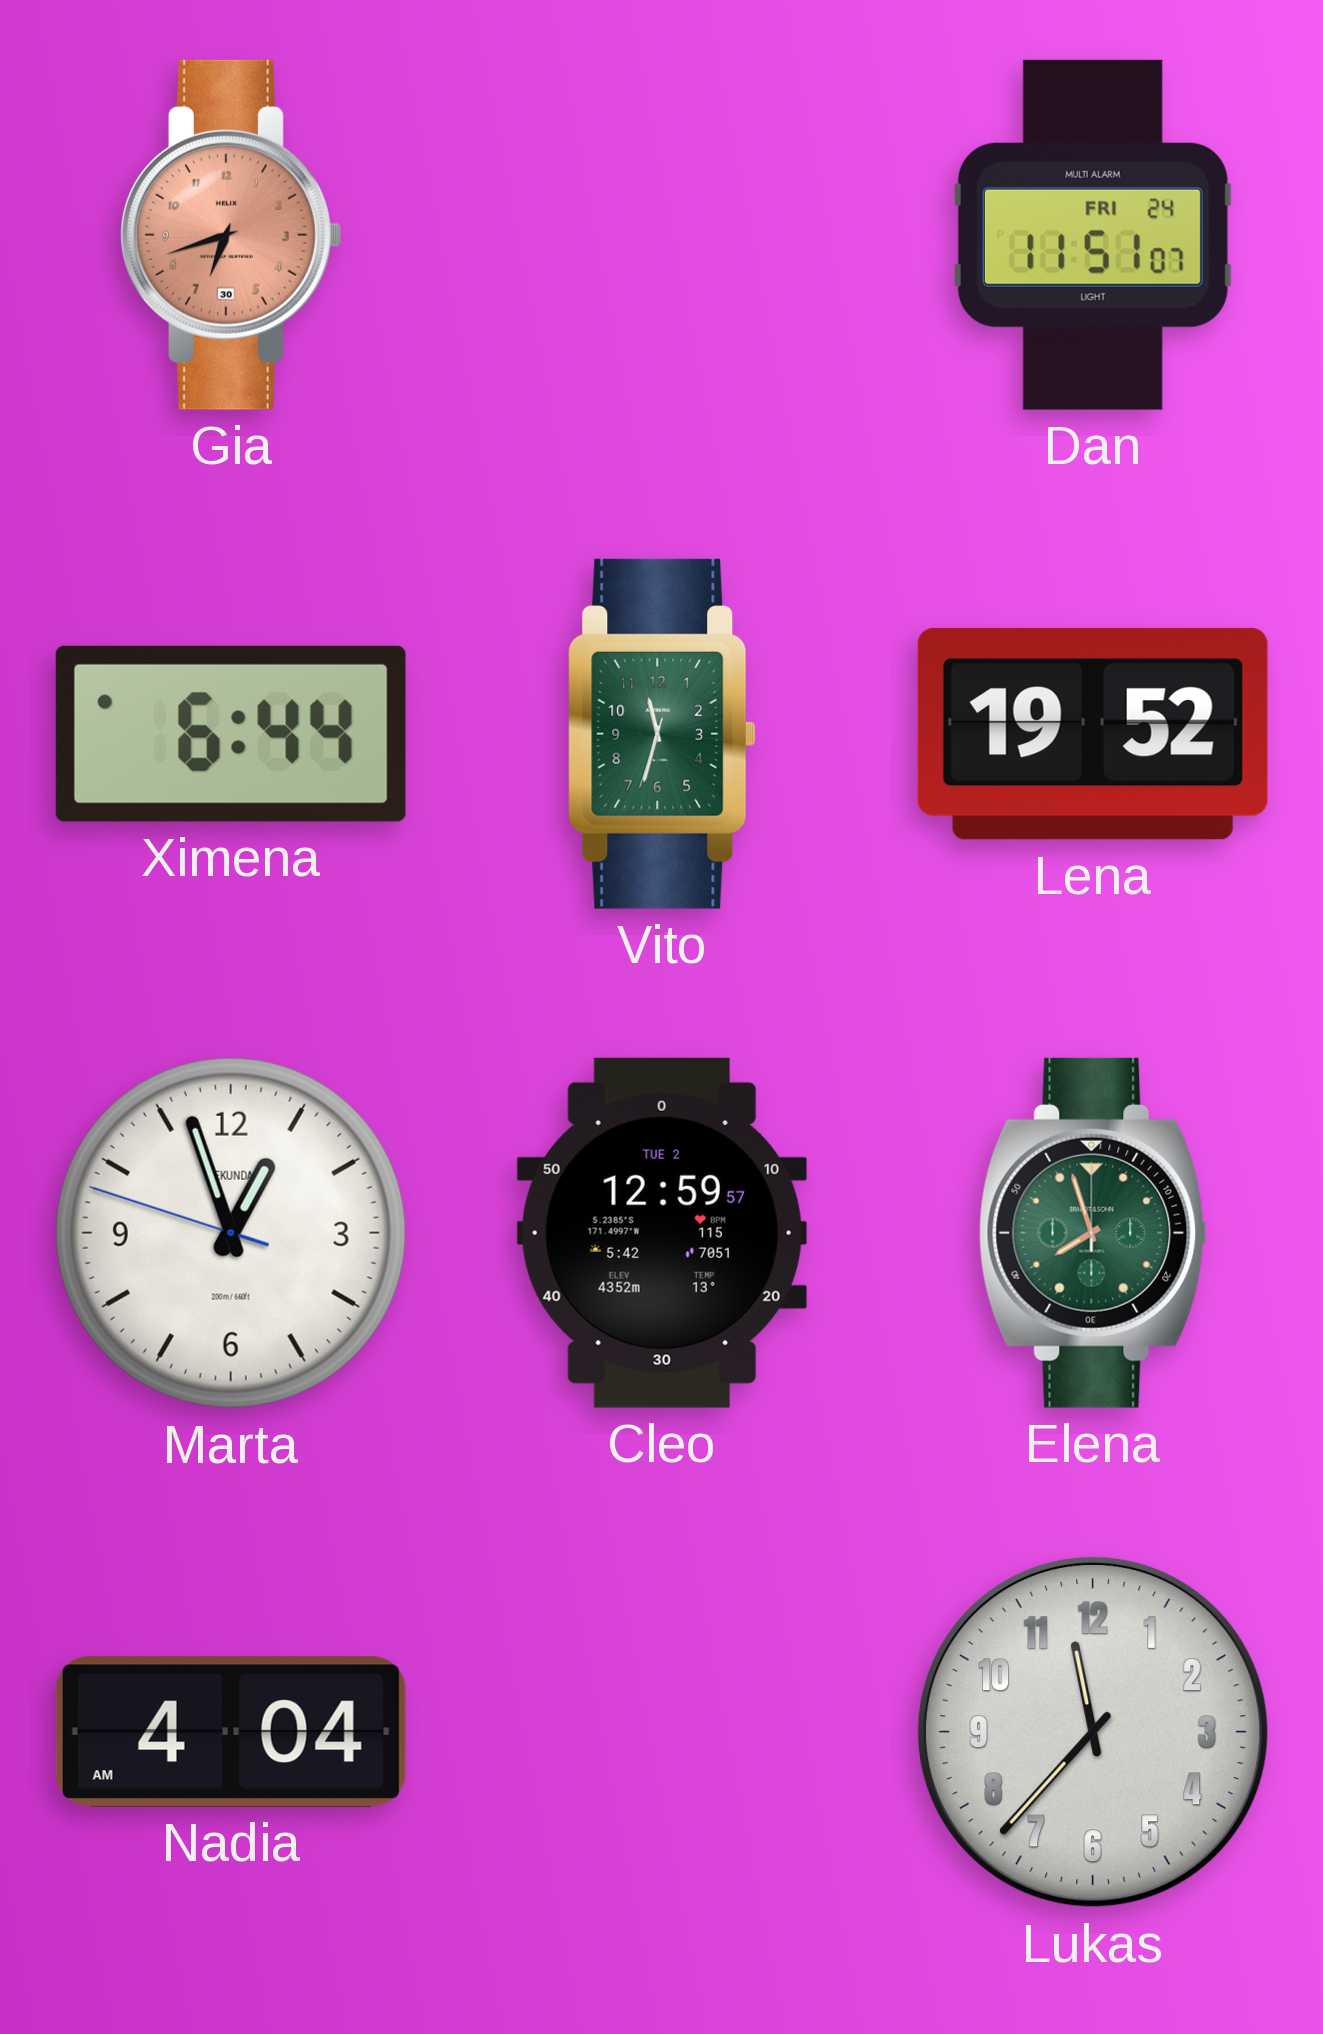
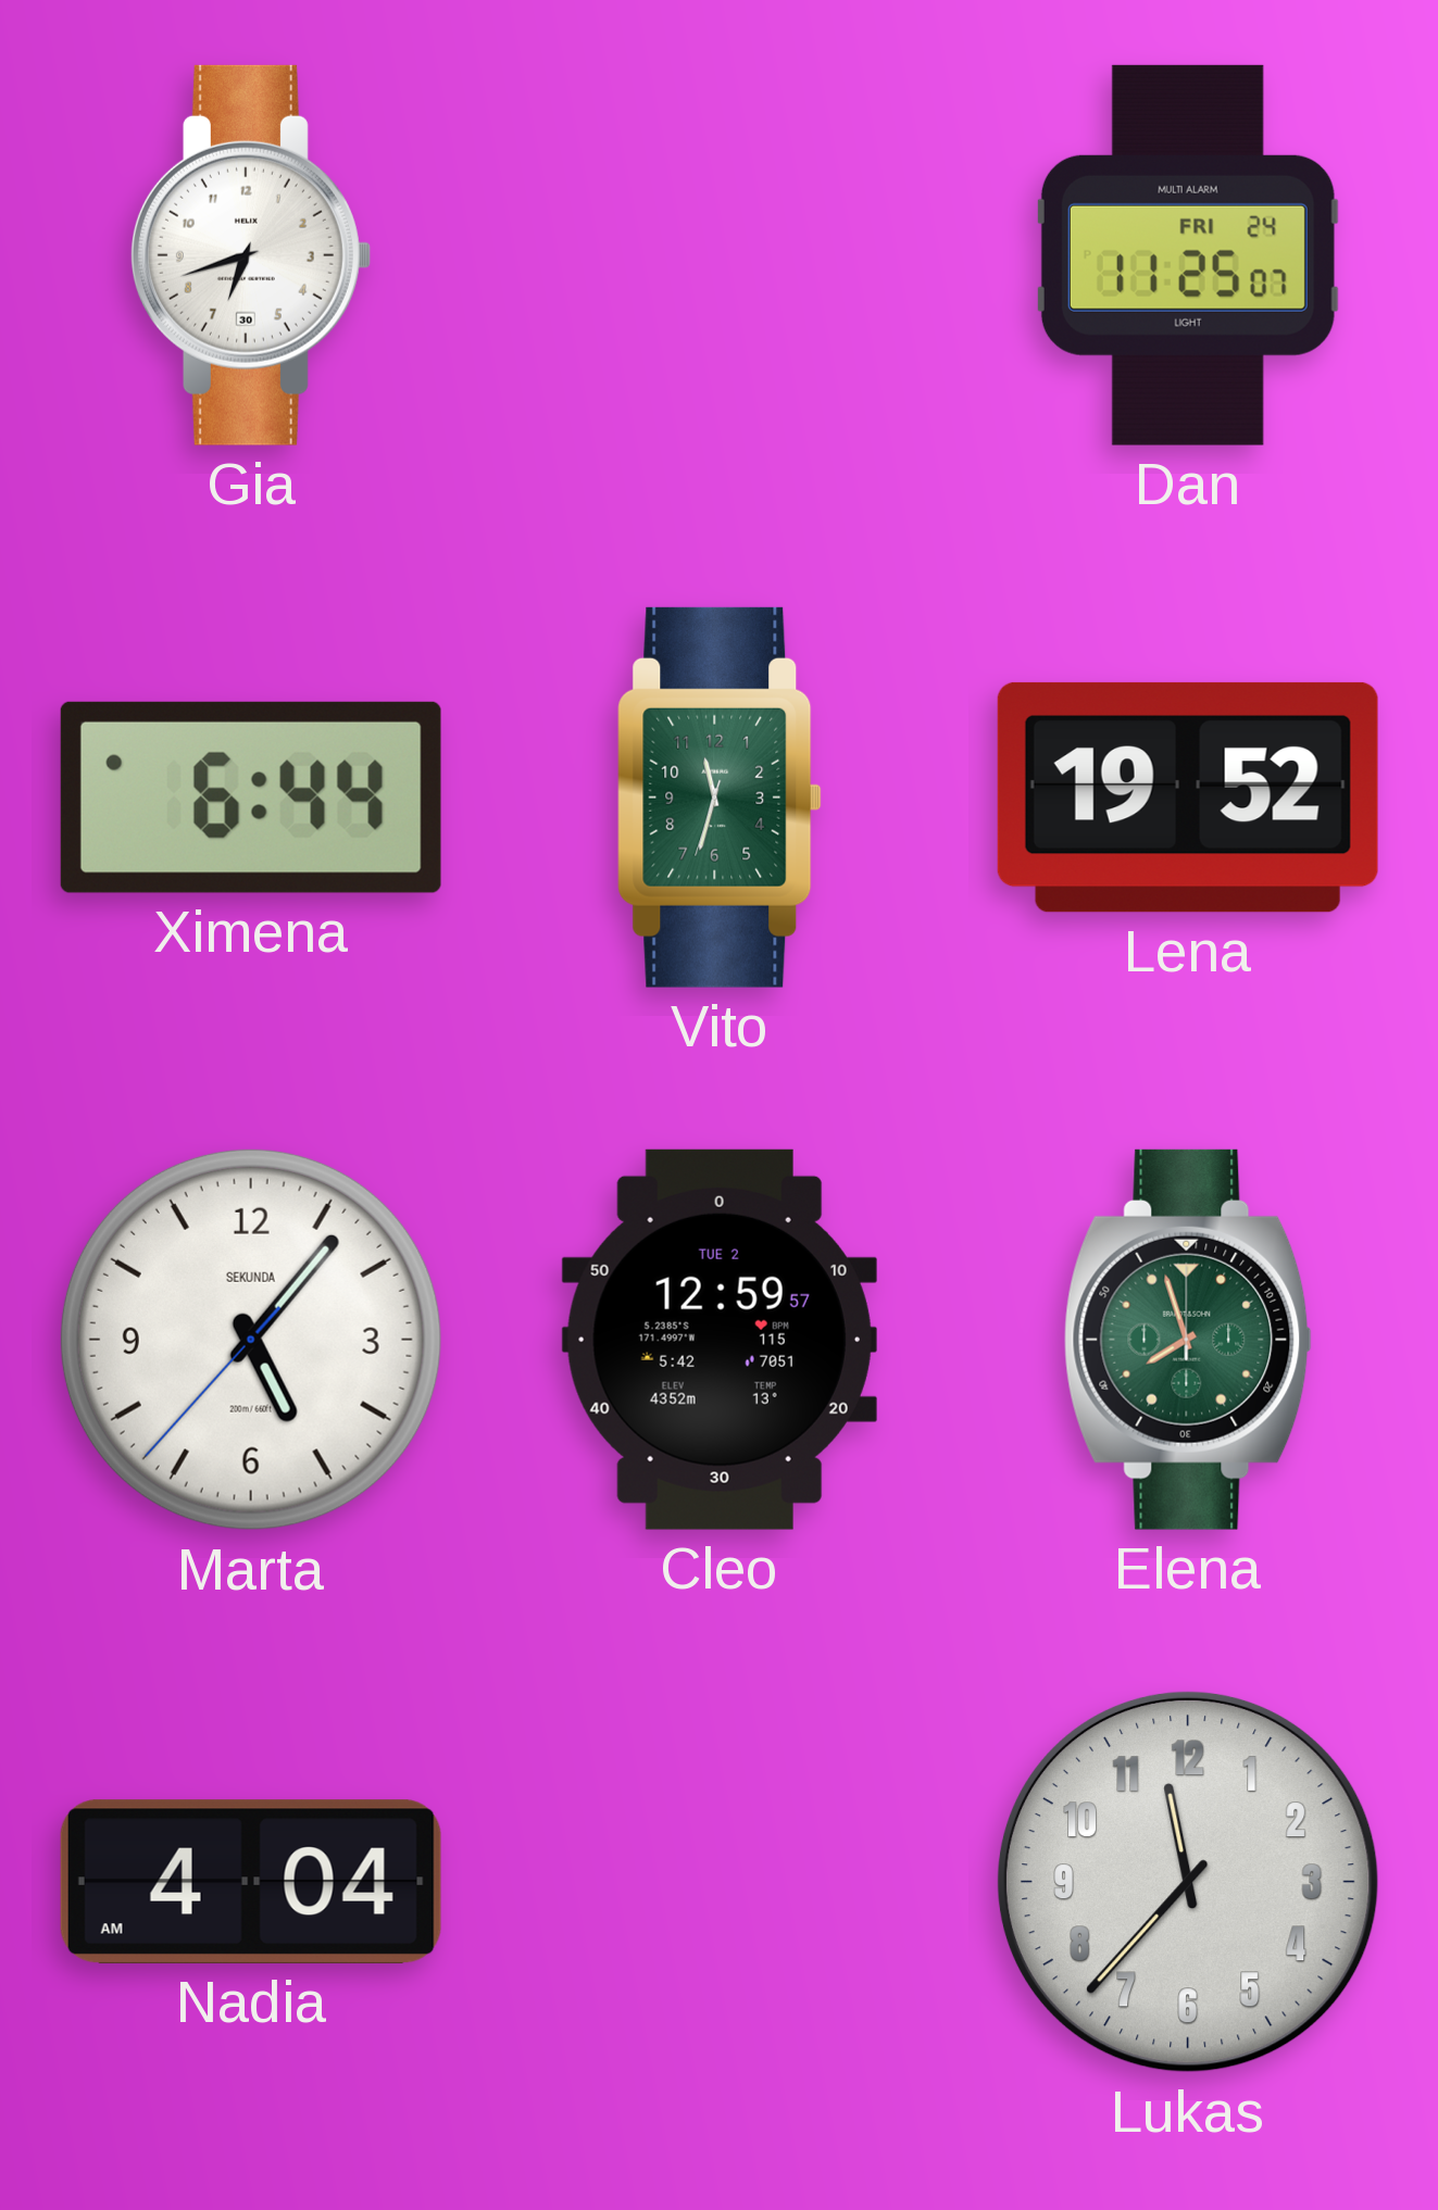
Gia dial: salmon -> white
Dan: 11:51 -> 11:25
Marta: 12:56 -> 5:06
